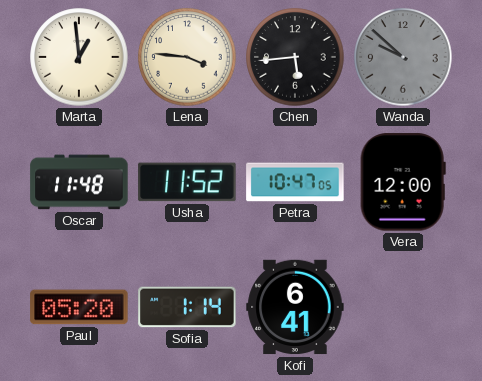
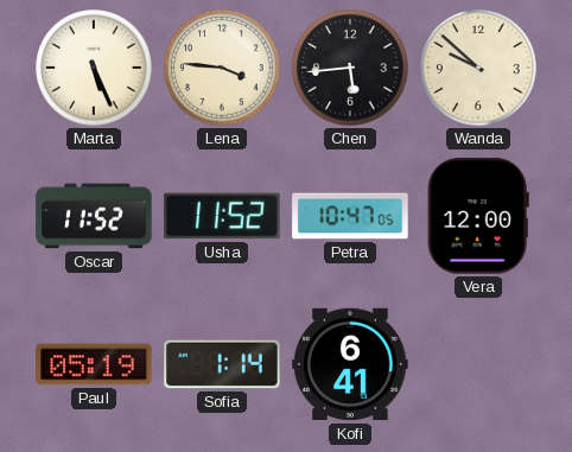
Marta: 12:59 -> 5:26
Wanda dial: grey -> cream
Oscar: 11:48 -> 11:52
Paul: 05:20 -> 05:19
